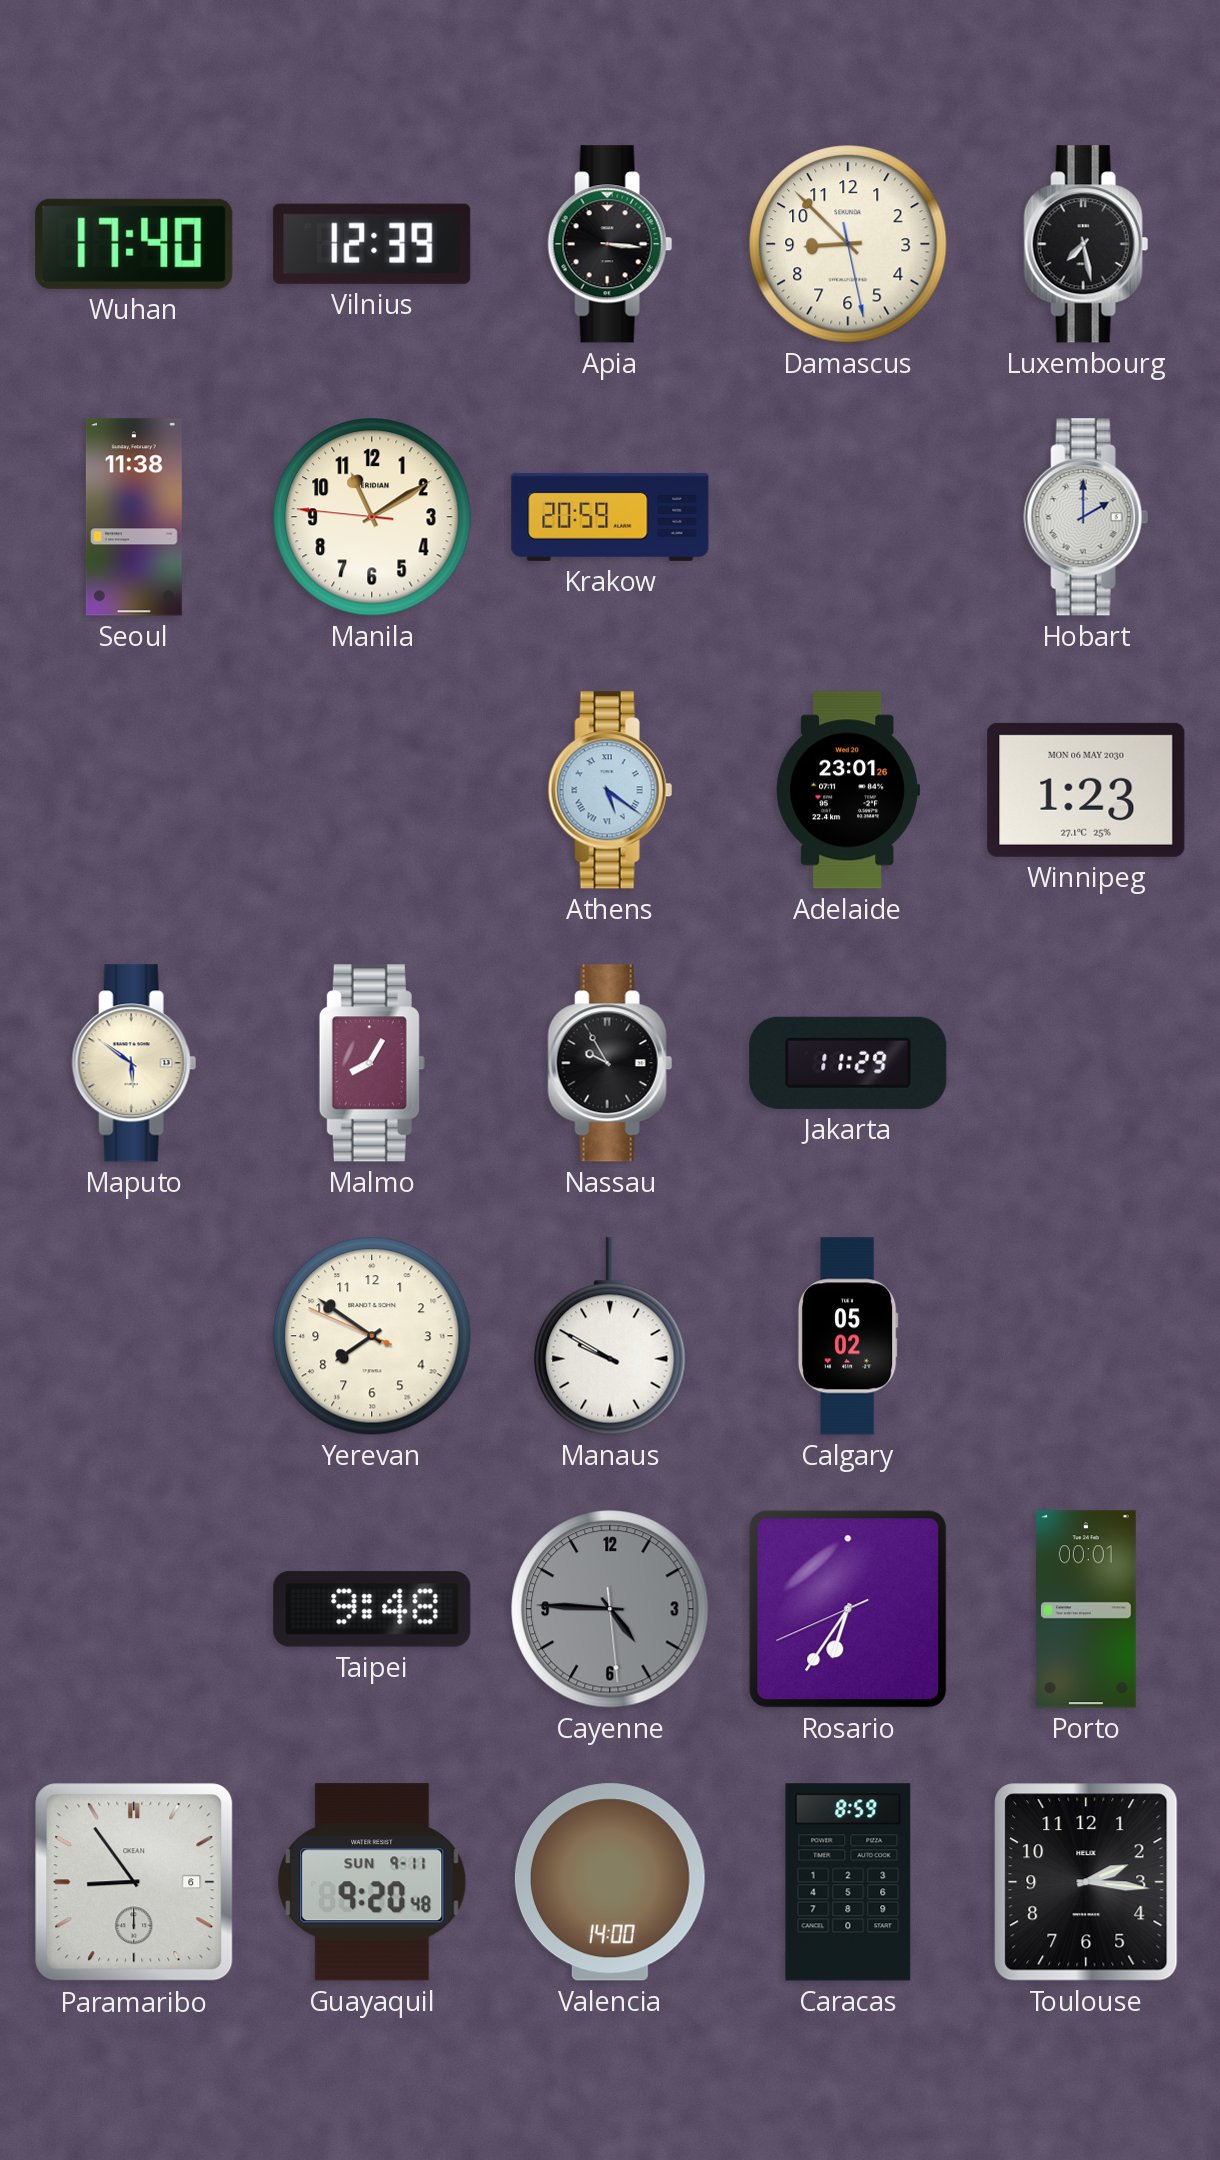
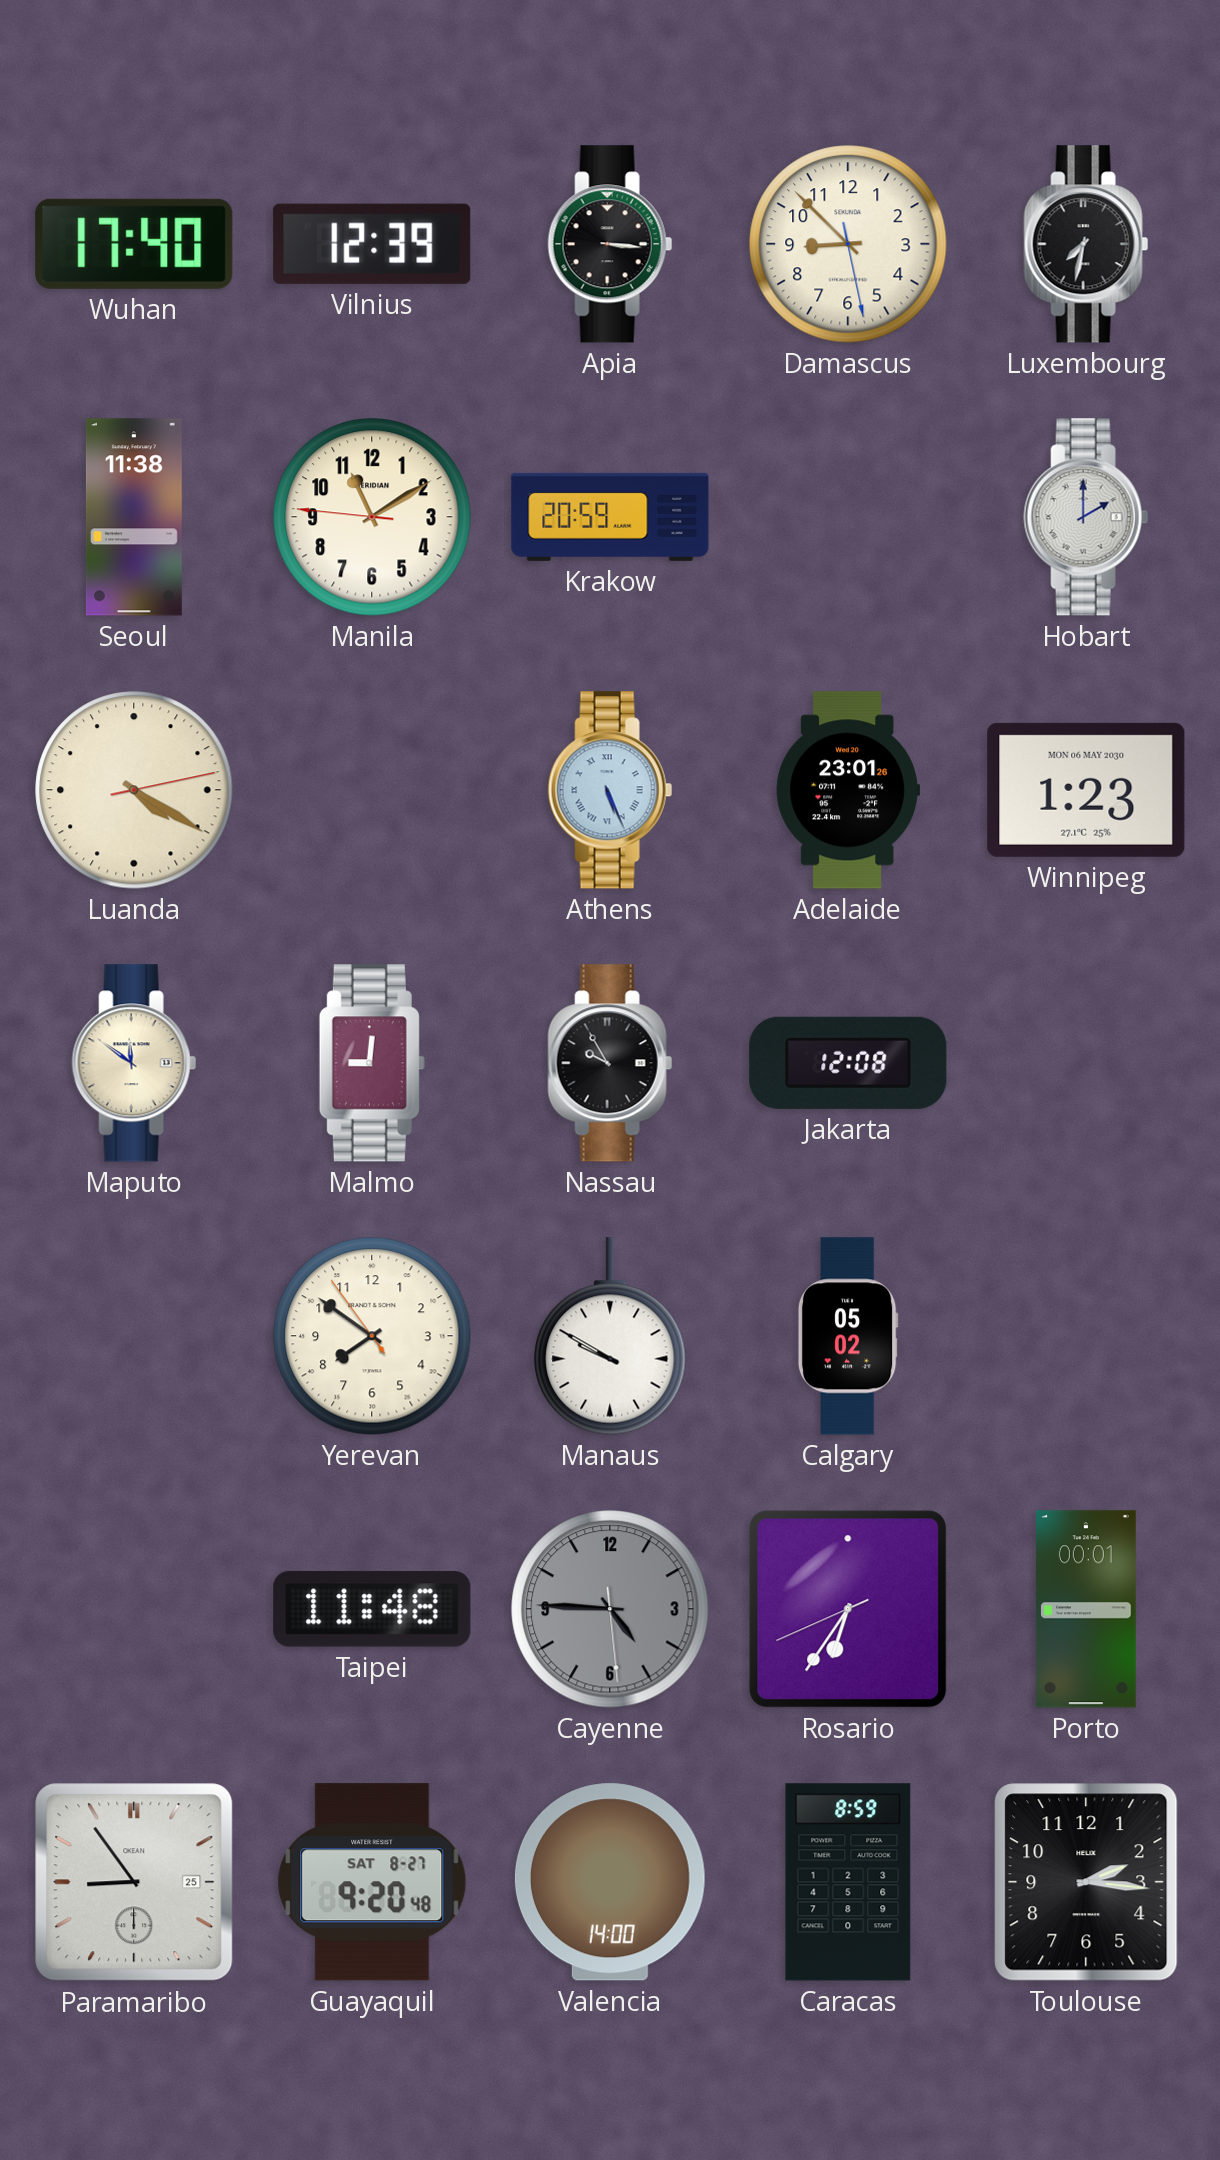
Luxembourg: 7:28 -> 7:32
Luanda: none -> 4:20
Athens: 5:21 -> 5:26
Maputo: 5:51 -> 11:51
Malmo: 8:05 -> 9:01
Jakarta: 11:29 -> 12:08
Yerevan: 7:50:49 -> 7:50:54
Taipei: 9:48 -> 11:48
Paramaribo date: 6 -> 25
Guayaquil date: SUN 9-11 -> SAT 8-27
